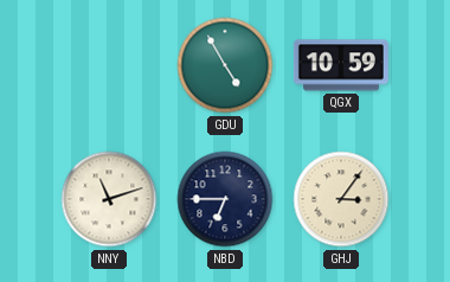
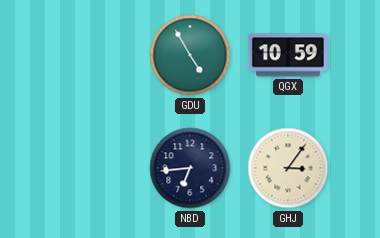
NNY: 11:12 -> none
NBD: 6:45 -> 6:44
